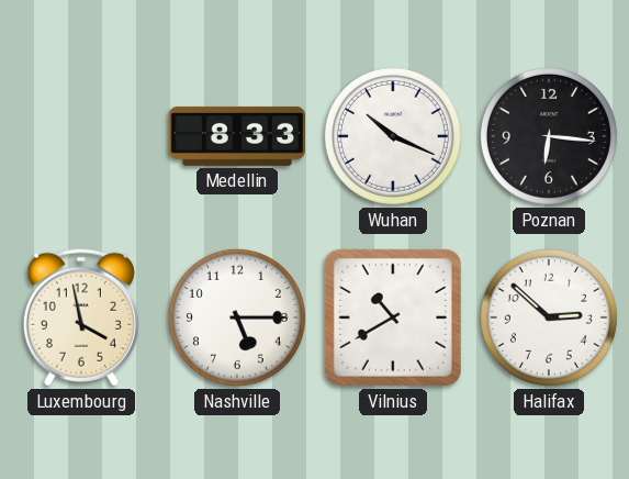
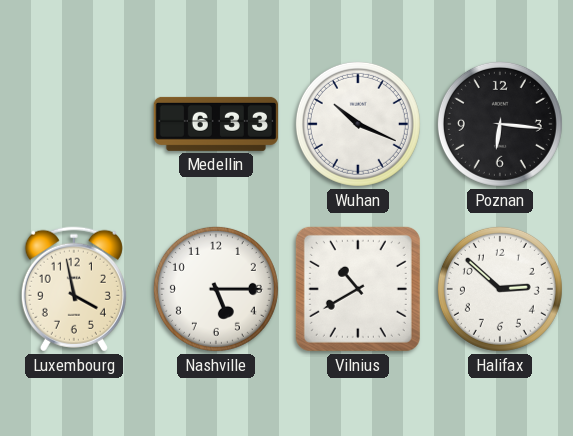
Medellin: 8:33 -> 6:33
